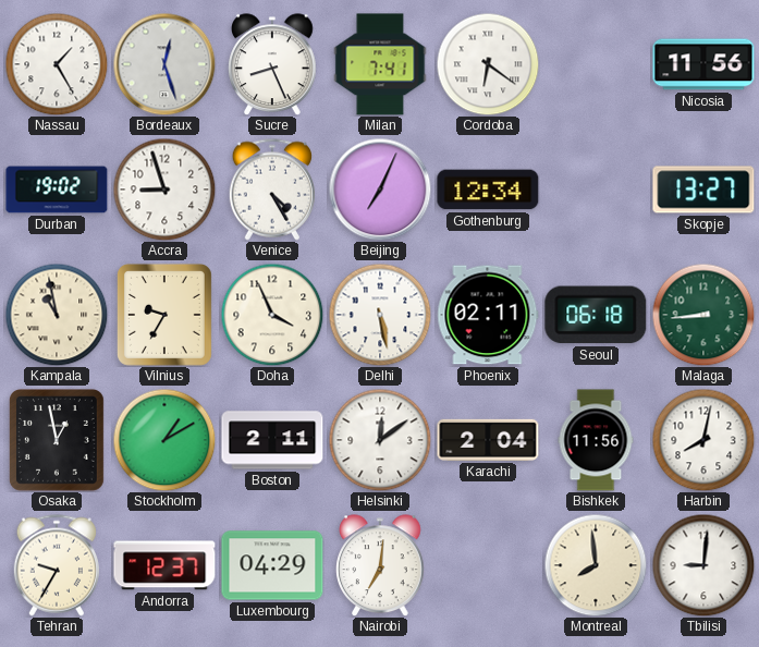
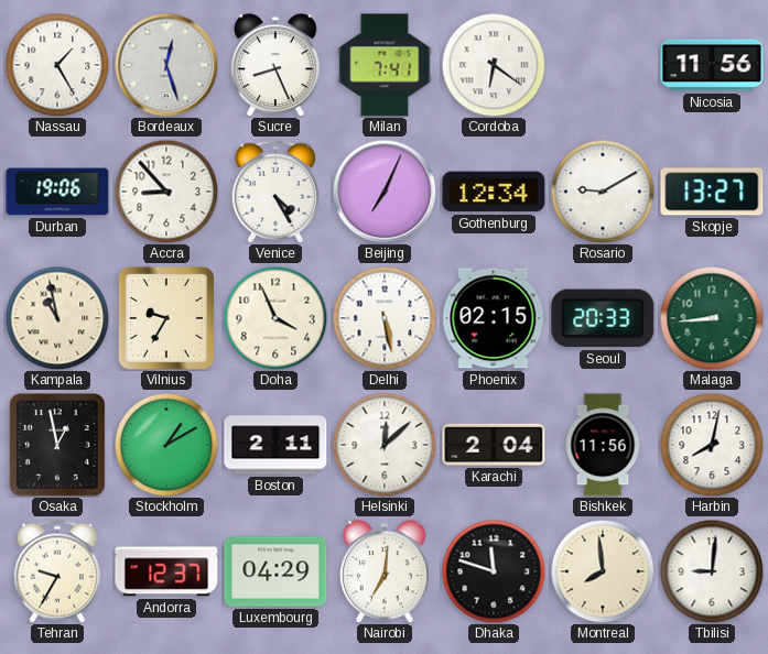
Durban: 19:02 -> 19:06
Accra: 8:57 -> 8:53
Rosario: none -> 9:10
Phoenix: 02:11 -> 02:15
Seoul: 06:18 -> 20:33
Helsinki: 12:09 -> 12:08
Dhaka: none -> 11:48
